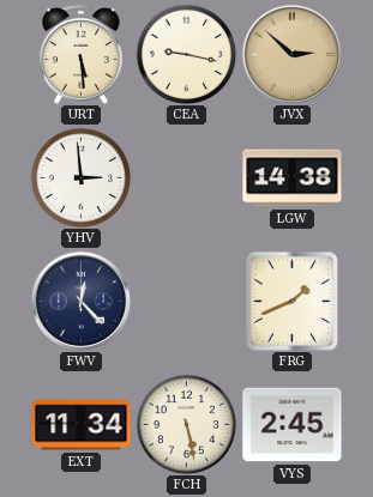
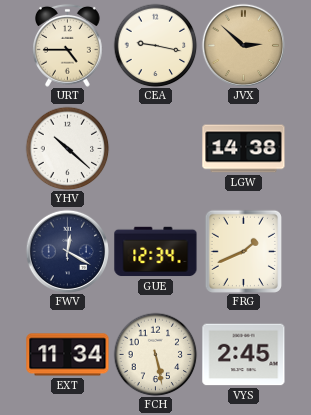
URT: 5:29 -> 4:45
YHV: 2:59 -> 10:22
FWV: 12:23 -> 12:20
GUE: none -> 12:34
